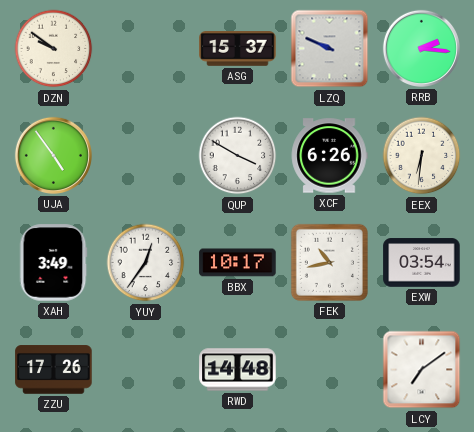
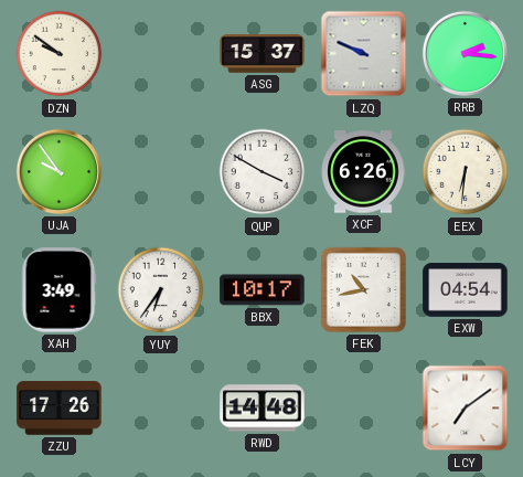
UJA: 4:54 -> 9:54
YUY: 12:36 -> 6:36
EXW: 03:54 -> 04:54
